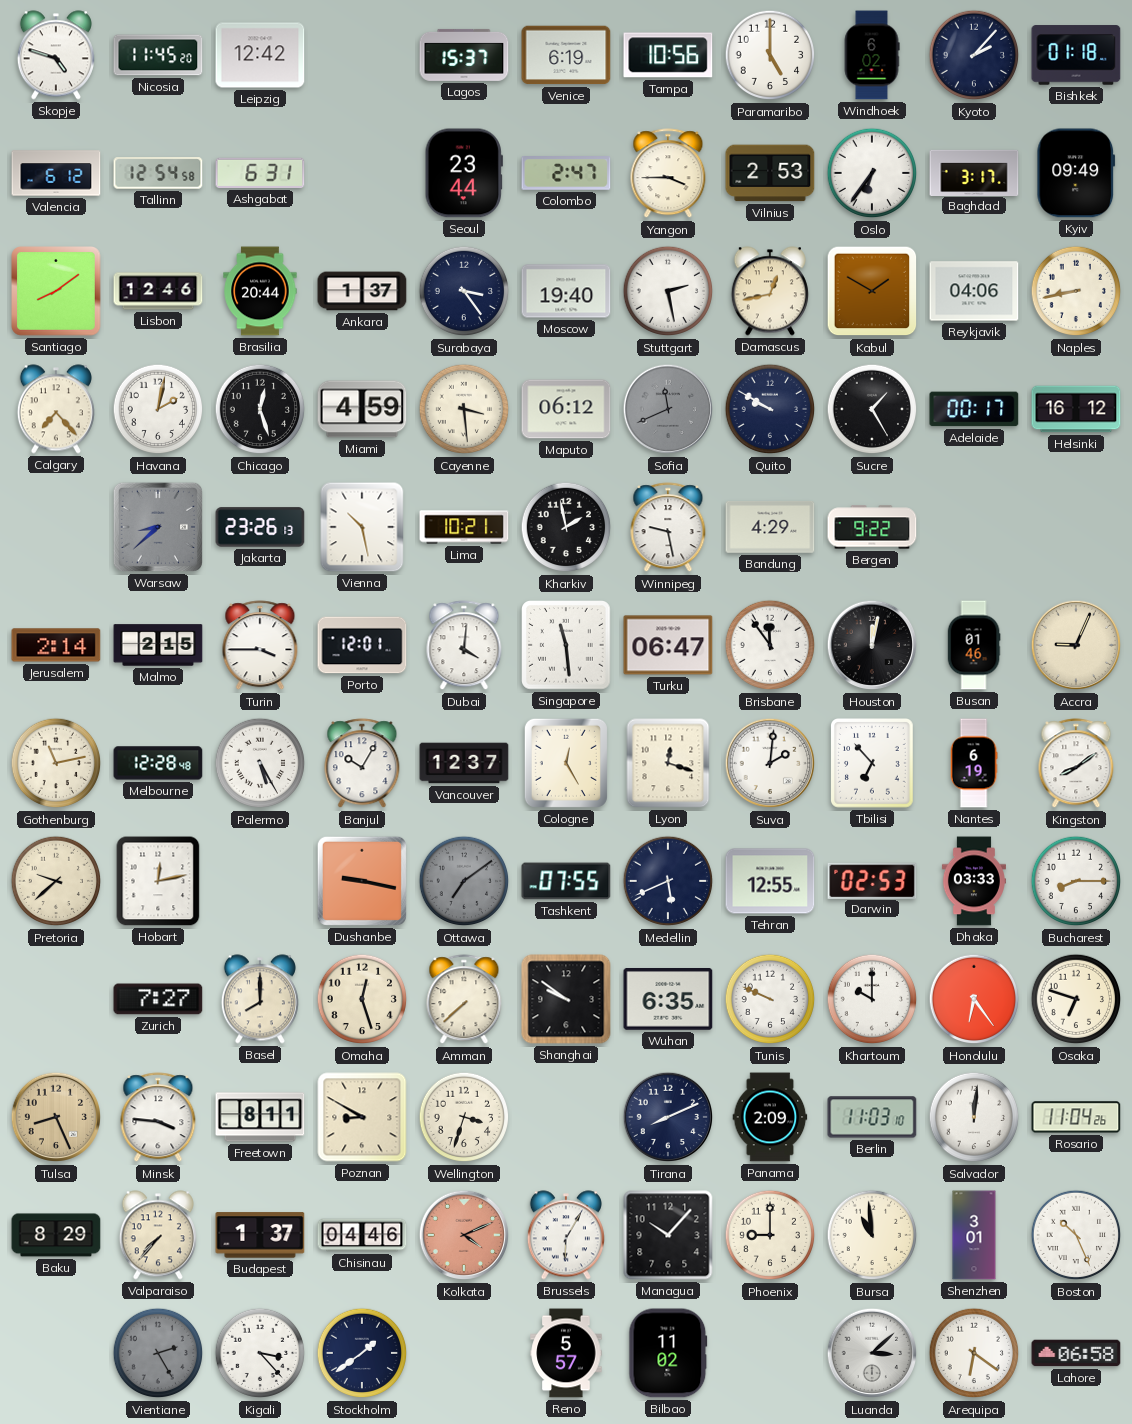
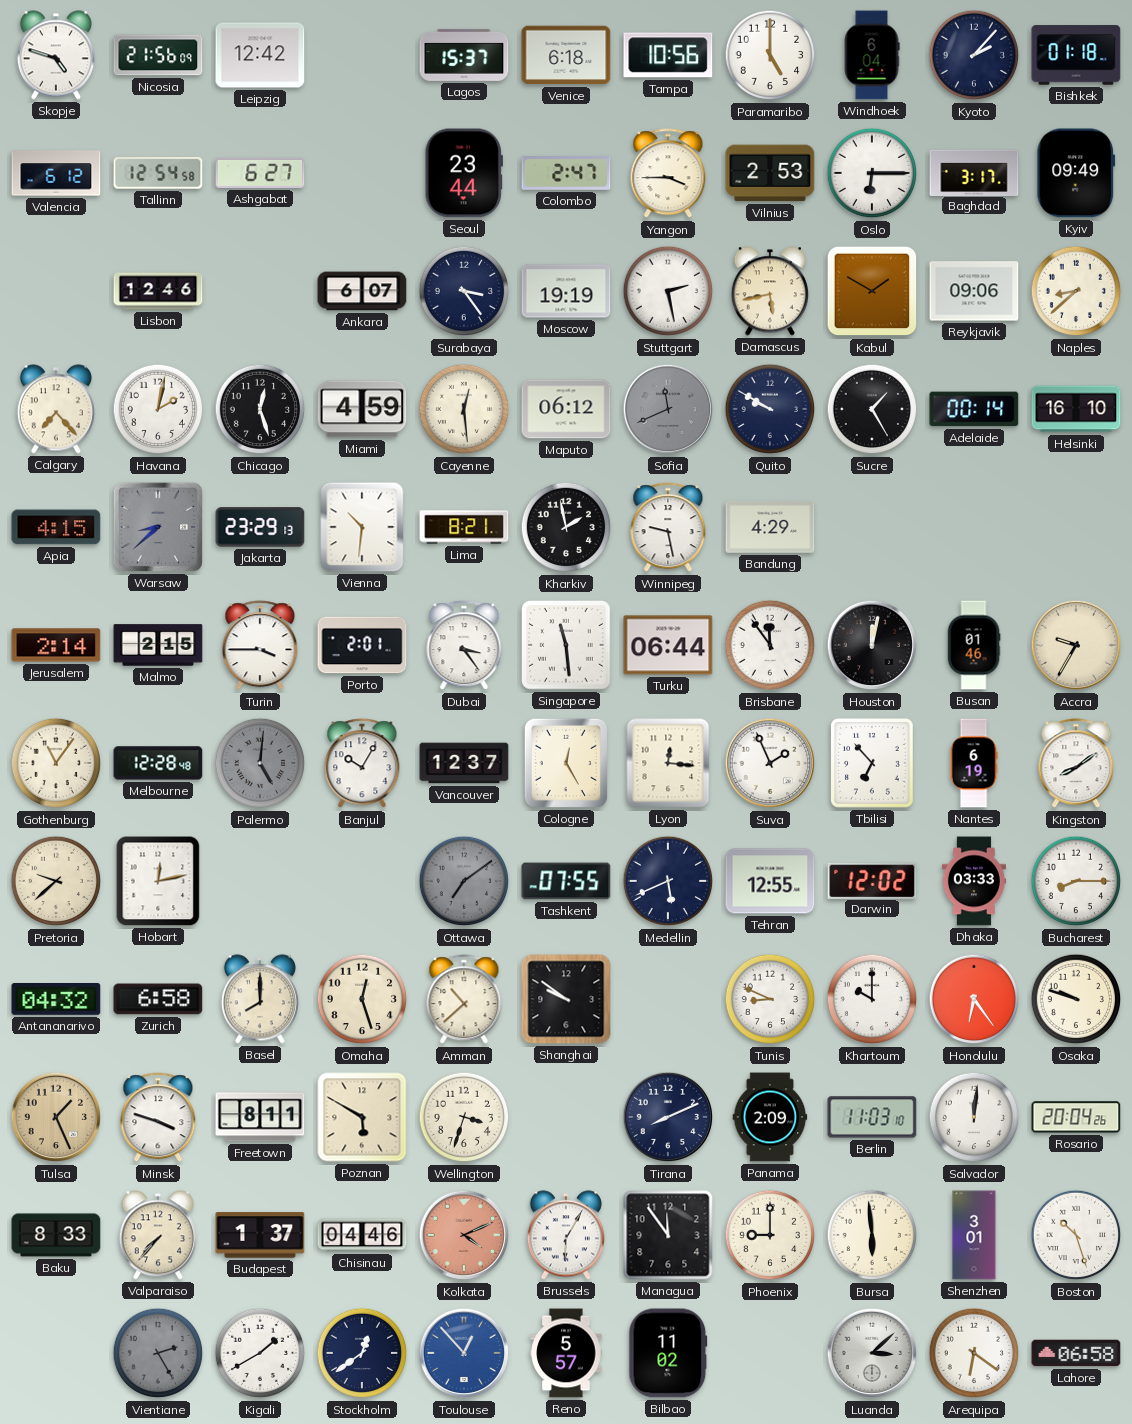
Nicosia: 11:45 -> 21:56
Venice: 6:19 -> 6:18
Windhoek: 6:02 -> 6:04
Ashgabat: 6:31 -> 6:27
Oslo: 6:36 -> 6:15
Santiago: 8:09 -> none
Brasilia: 20:44 -> none
Ankara: 1:37 -> 6:07
Moscow: 19:40 -> 19:19
Damascus: 12:43 -> 5:43
Reykjavik: 04:06 -> 09:06
Naples: 8:43 -> 8:38
Cayenne: 3:29 -> 12:29
Adelaide: 00:17 -> 00:14
Helsinki: 16:12 -> 16:10
Apia: none -> 4:15
Jakarta: 23:26 -> 23:29
Vienna: 10:28 -> 10:31
Lima: 10:21 -> 8:21
Bergen: 9:22 -> none
Porto: 12:01 -> 2:01
Dubai: 4:01 -> 3:24
Turku: 06:47 -> 06:44
Accra: 9:04 -> 9:35
Gothenburg: 11:13 -> 11:06
Palermo: 5:25 -> 5:01
Palermo dial: white -> grey
Lyon: 12:18 -> 12:16
Suva: 2:01 -> 1:56
Dushanbe: 9:17 -> none
Darwin: 02:53 -> 12:02
Antananarivo: none -> 04:32
Zurich: 7:27 -> 6:58
Amman: 7:38 -> 10:38
Wuhan: 6:35 -> none
Tunis: 9:49 -> 8:49
Osaka: 6:48 -> 9:48
Tulsa: 8:26 -> 1:26
Minsk: 3:46 -> 3:48
Poznan: 8:50 -> 5:50
Rosario: 11:04 -> 20:04
Baku: 8:29 -> 8:33
Managua: 10:07 -> 11:54
Bursa: 10:59 -> 5:59
Boston: 10:26 -> 10:27
Kigali: 3:23 -> 1:40
Stockholm: 1:39 -> 12:39
Toulouse: none -> 12:53
